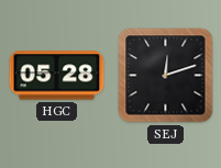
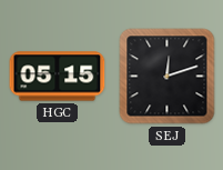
HGC: 05:28 -> 05:15
